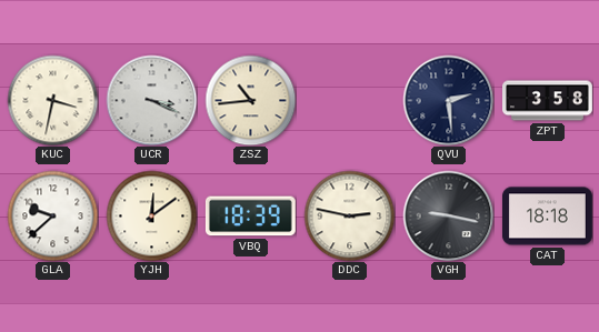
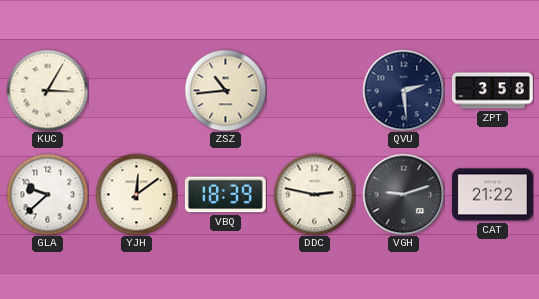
KUC: 3:32 -> 3:05
UCR: 3:19 -> none
VGH: 9:17 -> 9:12
CAT: 18:18 -> 21:22
